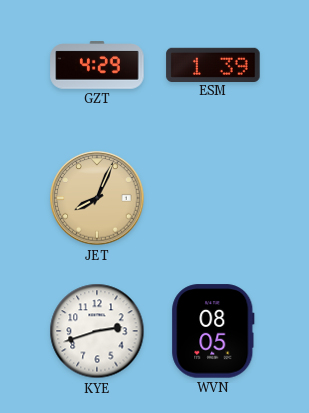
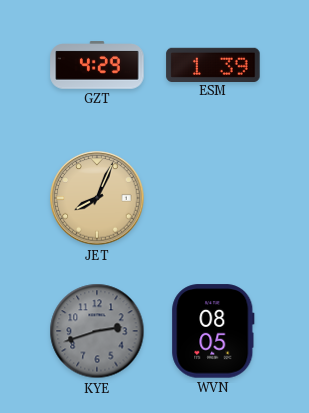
KYE dial: white -> grey
